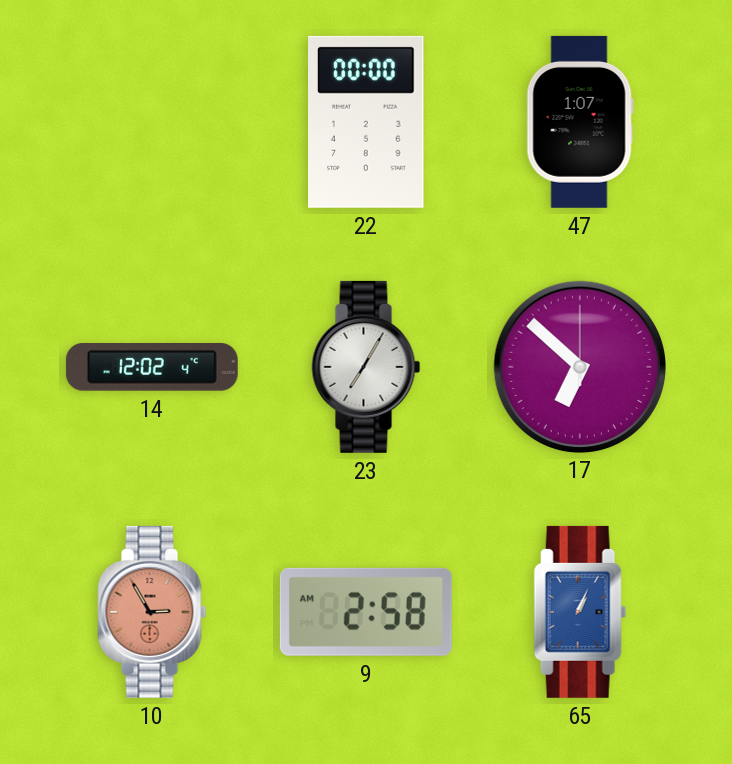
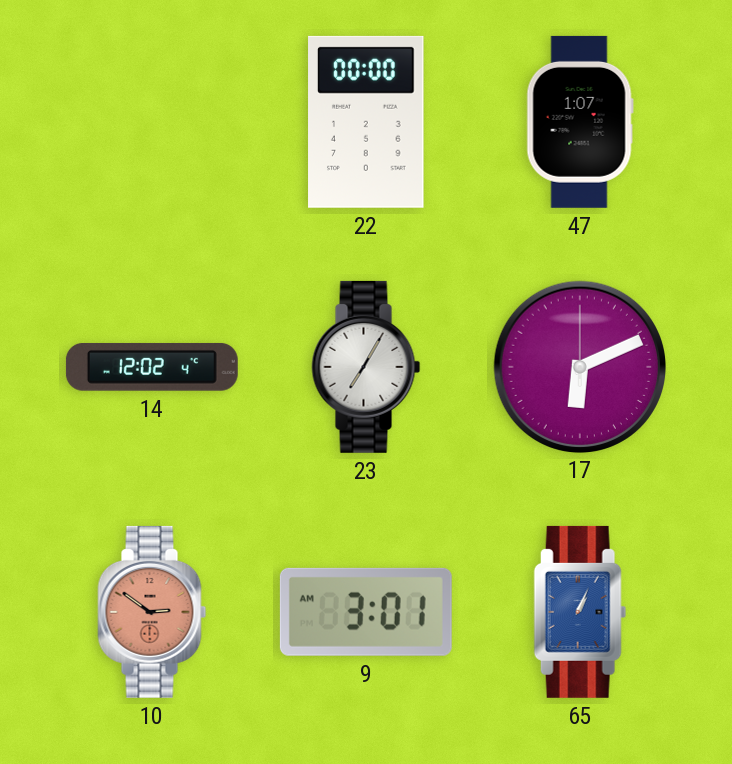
17: 6:52 -> 6:11
10: 2:55 -> 2:51
9: 2:58 -> 3:01
